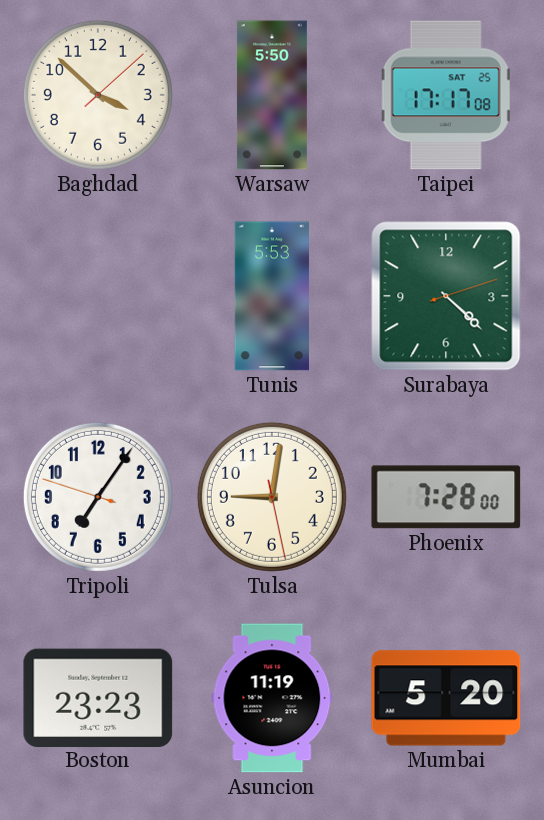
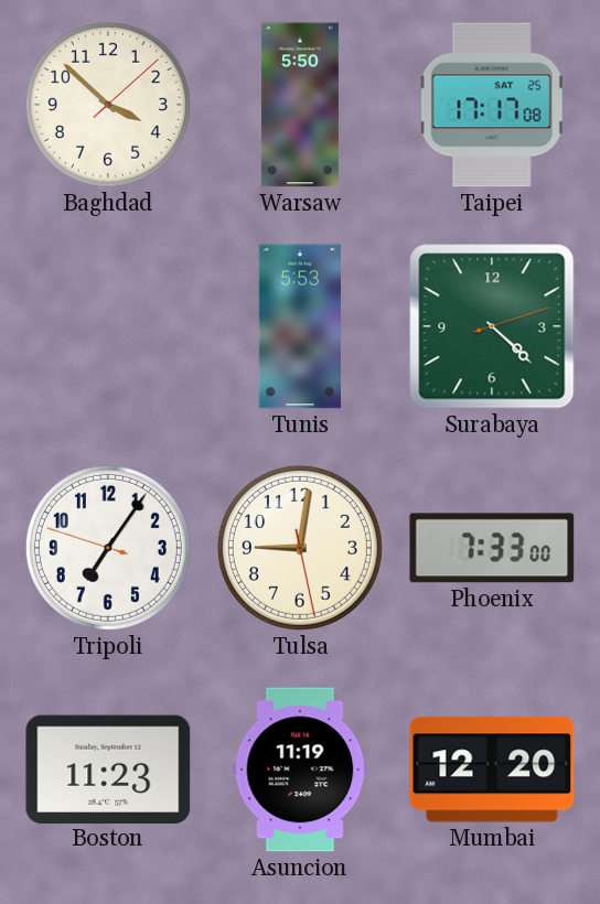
Phoenix: 7:28 -> 7:33
Boston: 23:23 -> 11:23
Mumbai: 5:20 -> 12:20
